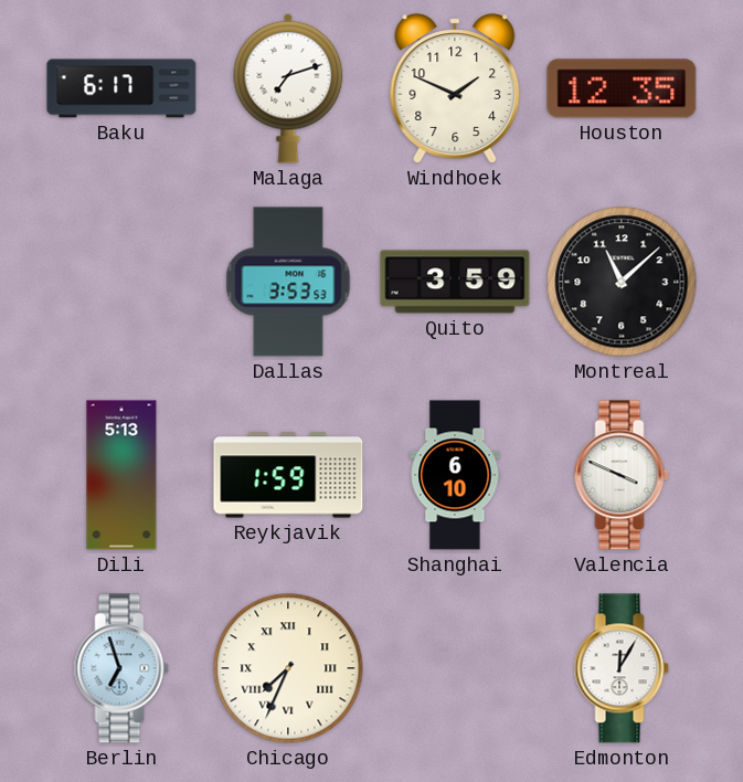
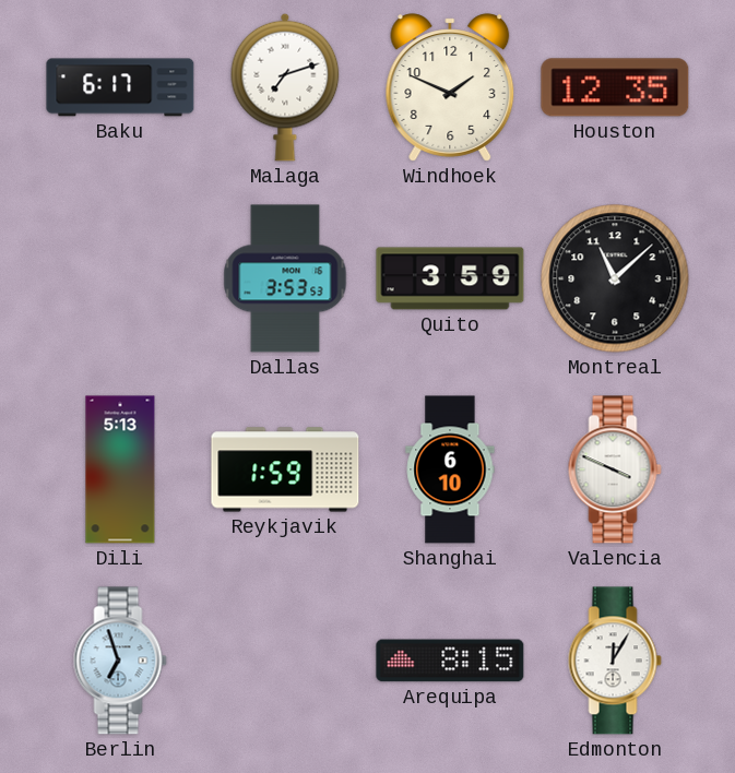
Chicago: 7:34 -> none
Arequipa: none -> 8:15
